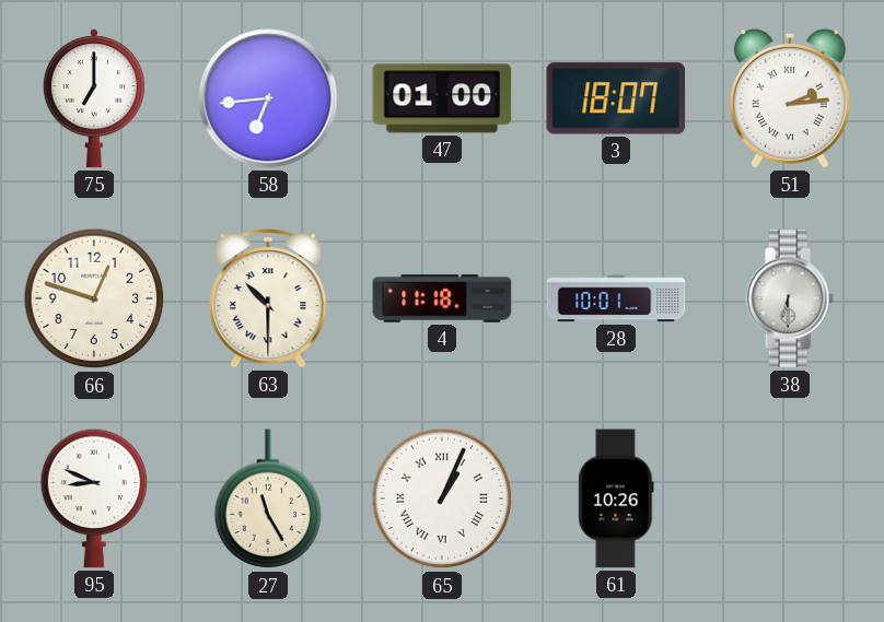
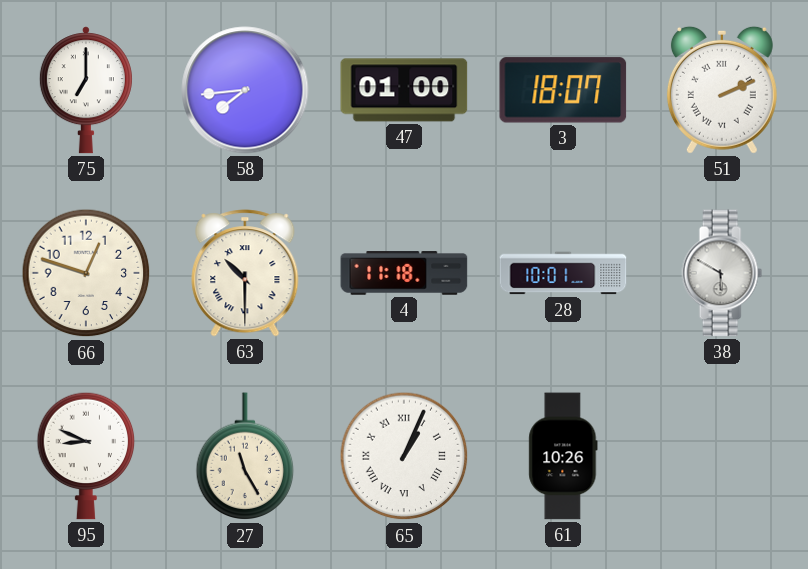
58: 6:44 -> 7:44
51: 2:14 -> 2:11
38: 6:30 -> 5:50
